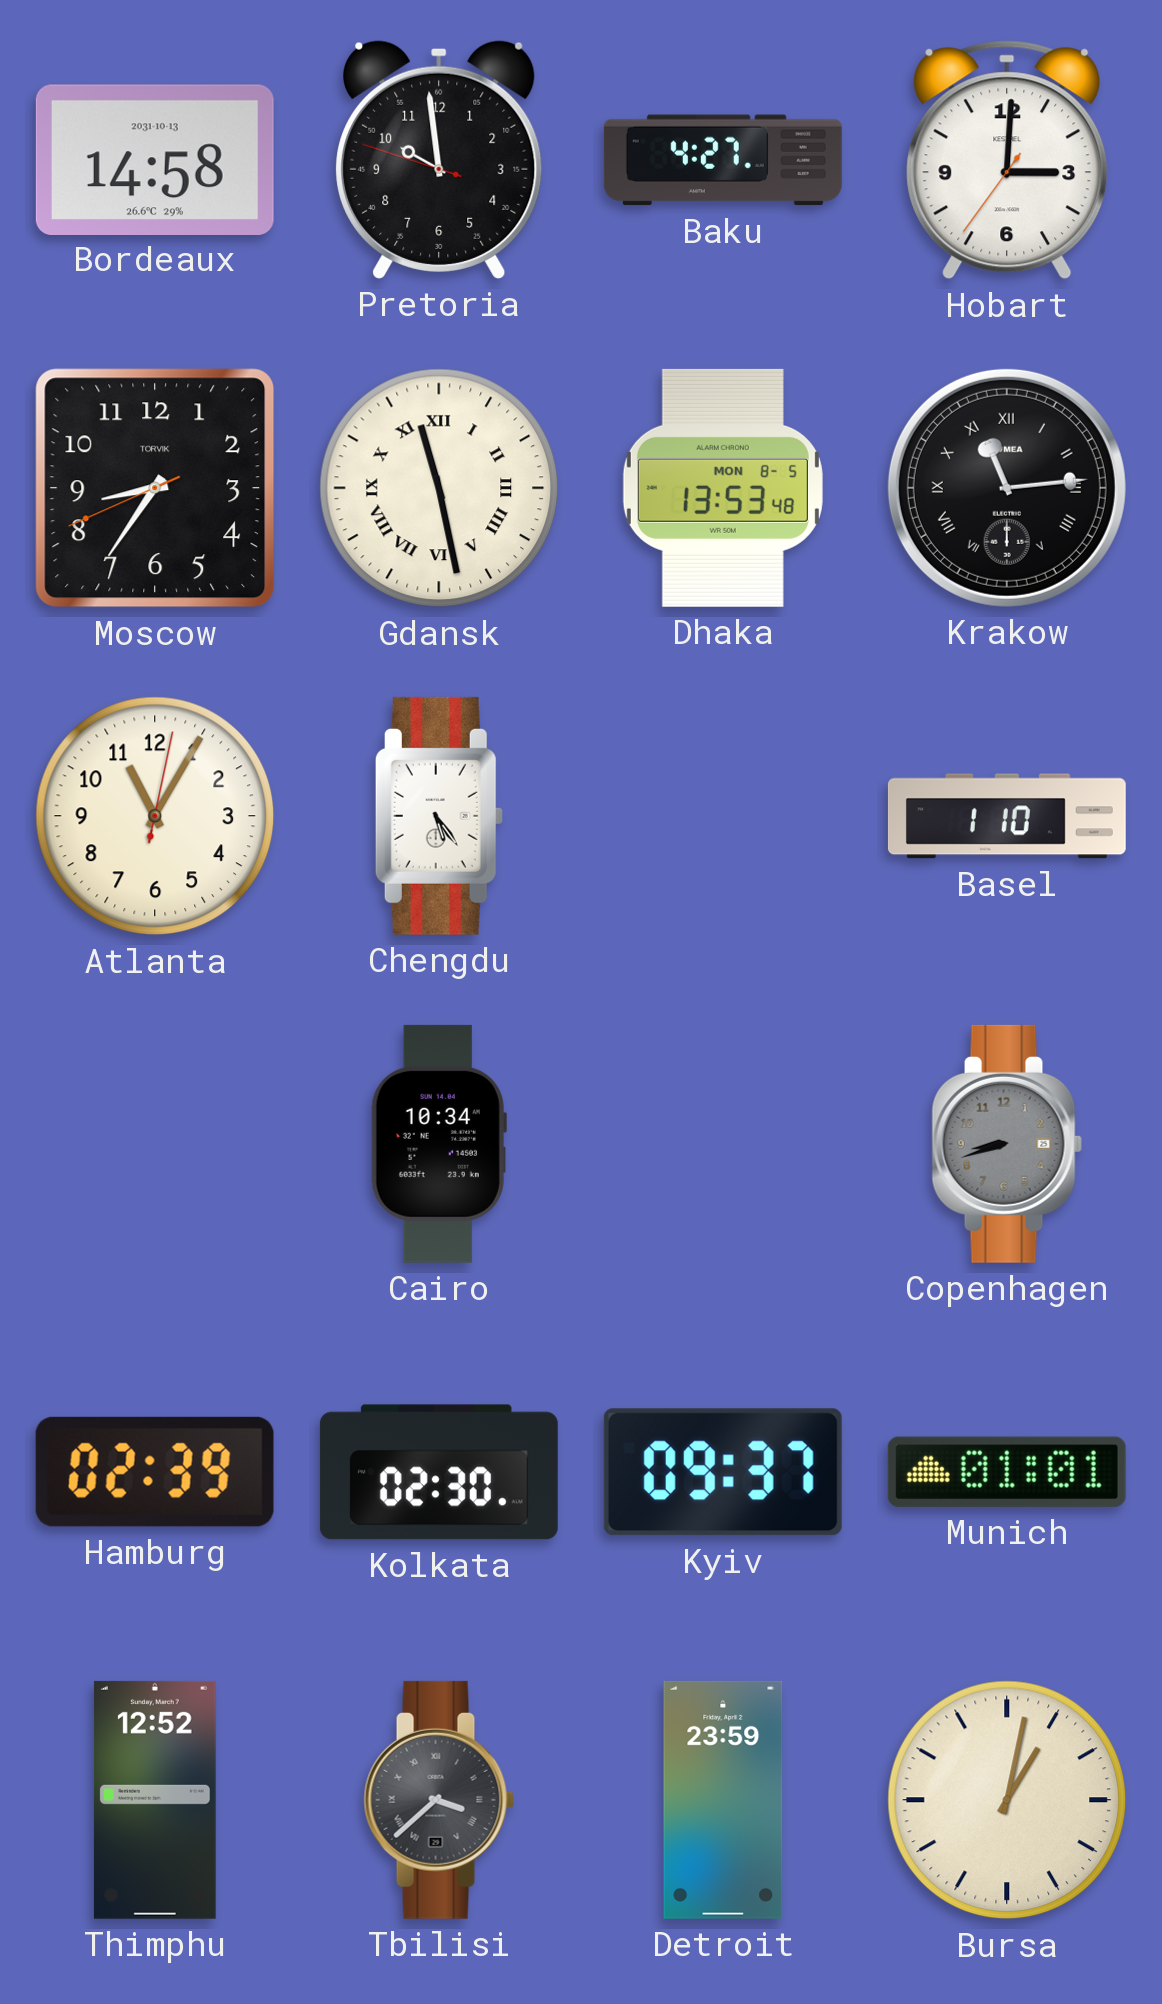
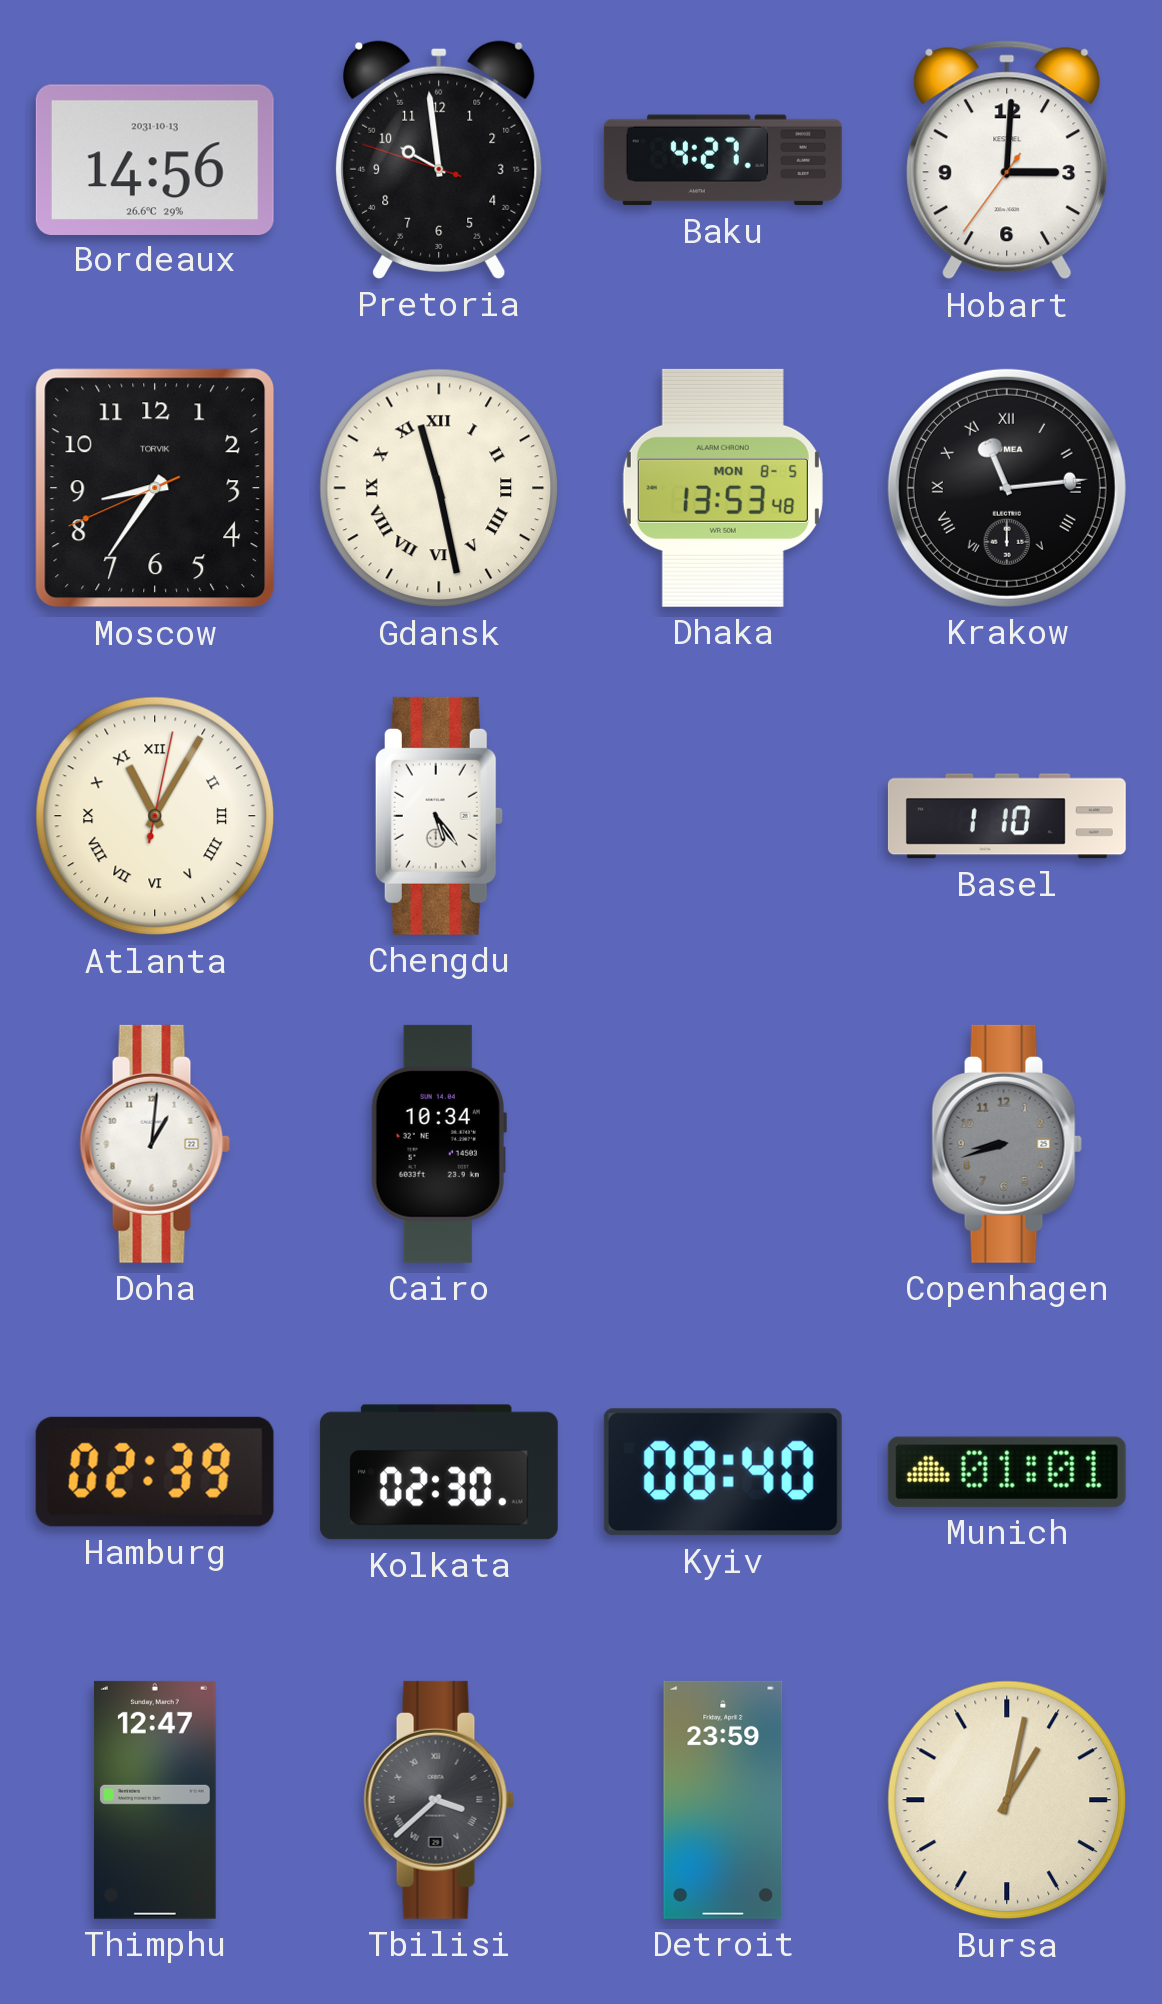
Bordeaux: 14:58 -> 14:56
Atlanta numerals: Arabic -> Roman
Doha: none -> 1:01
Kyiv: 09:37 -> 08:40
Thimphu: 12:52 -> 12:47
